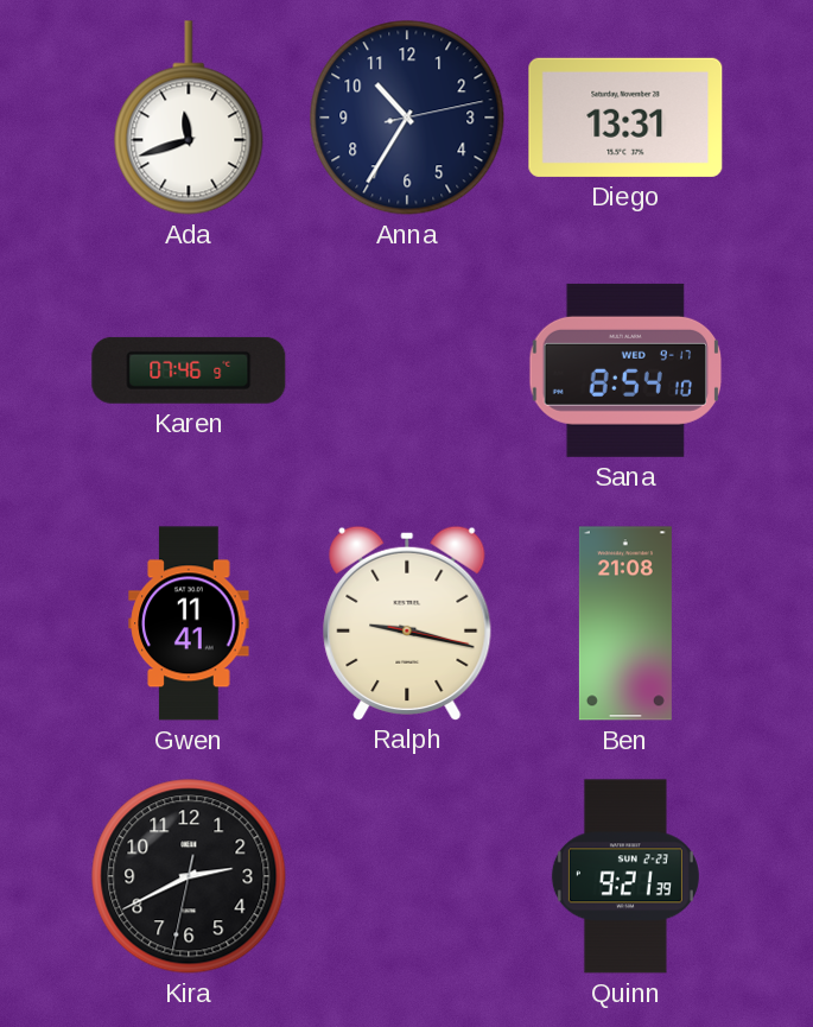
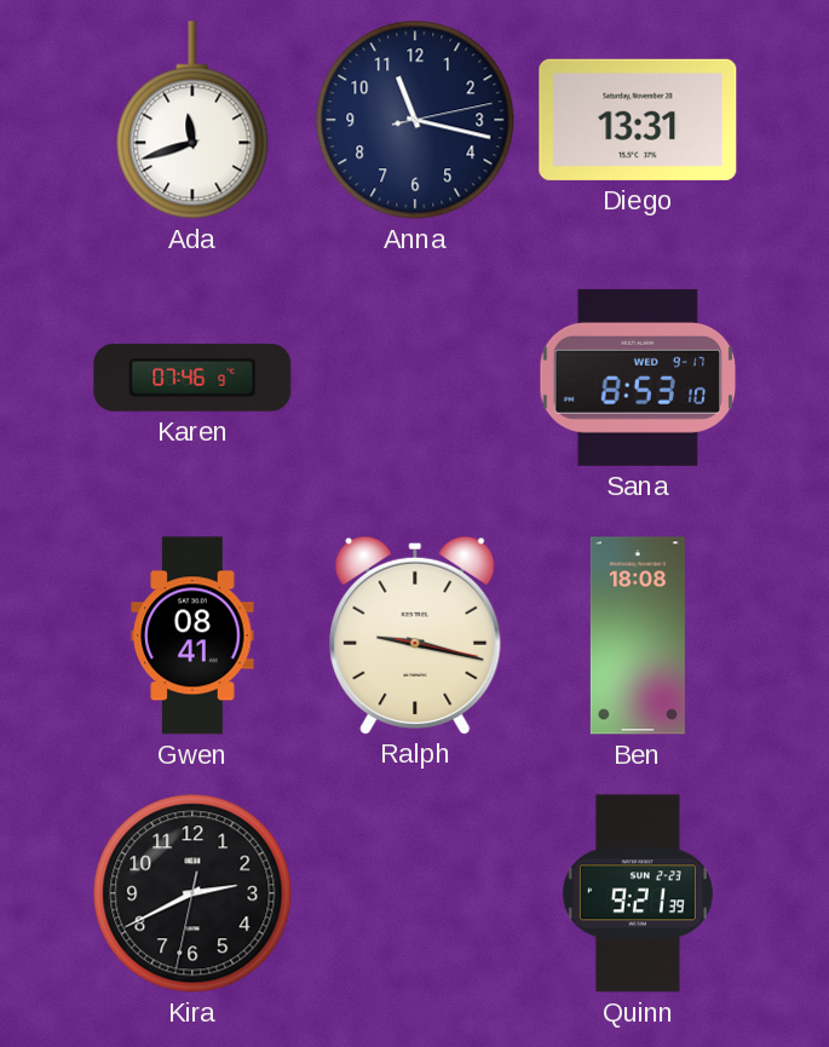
Anna: 10:35 -> 11:17
Sana: 8:54 -> 8:53
Gwen: 11:41 -> 08:41
Ben: 21:08 -> 18:08
